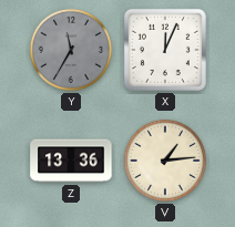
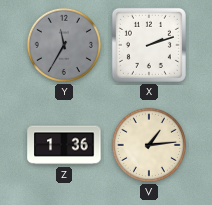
X: 12:04 -> 2:12
Z: 13:36 -> 1:36
